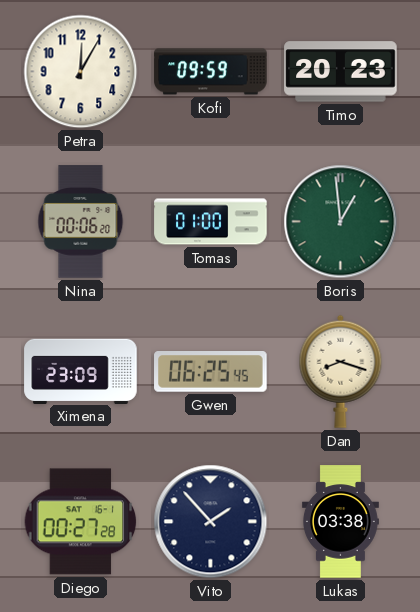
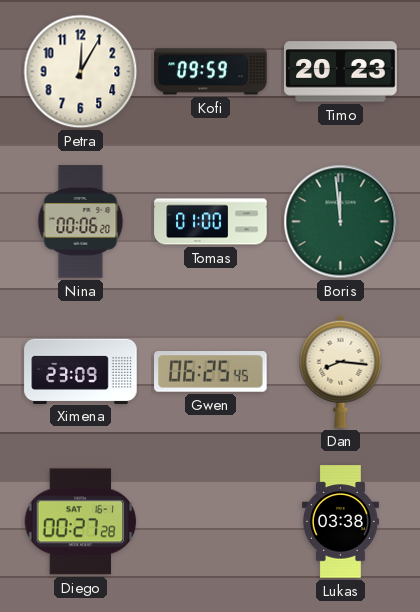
Boris: 12:59 -> 11:59
Dan: 8:18 -> 8:16
Vito: 1:53 -> none
